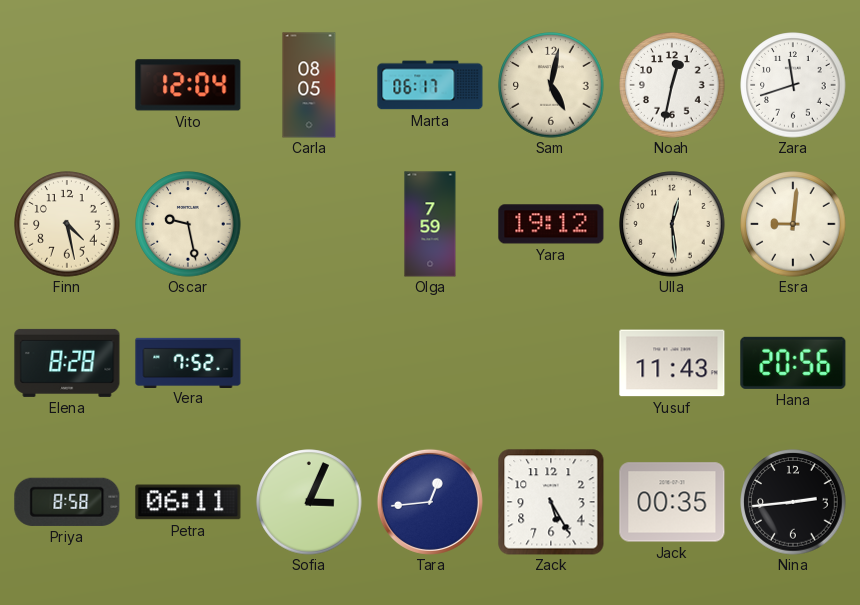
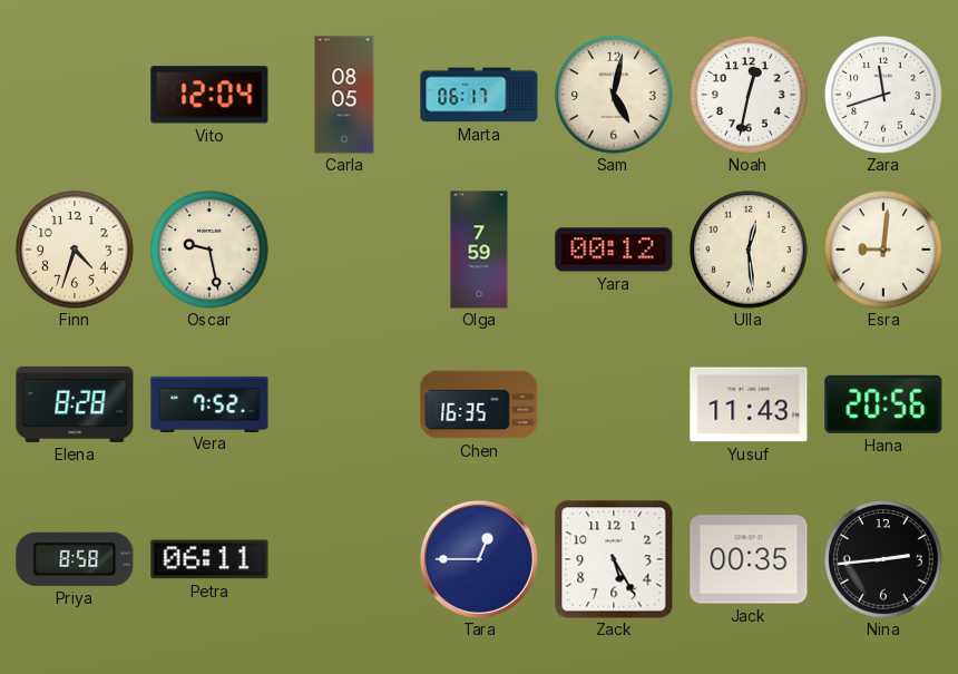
Finn: 4:28 -> 4:33
Yara: 19:12 -> 00:12
Chen: none -> 16:35
Sofia: 3:04 -> none
Tara: 12:44 -> 12:45
